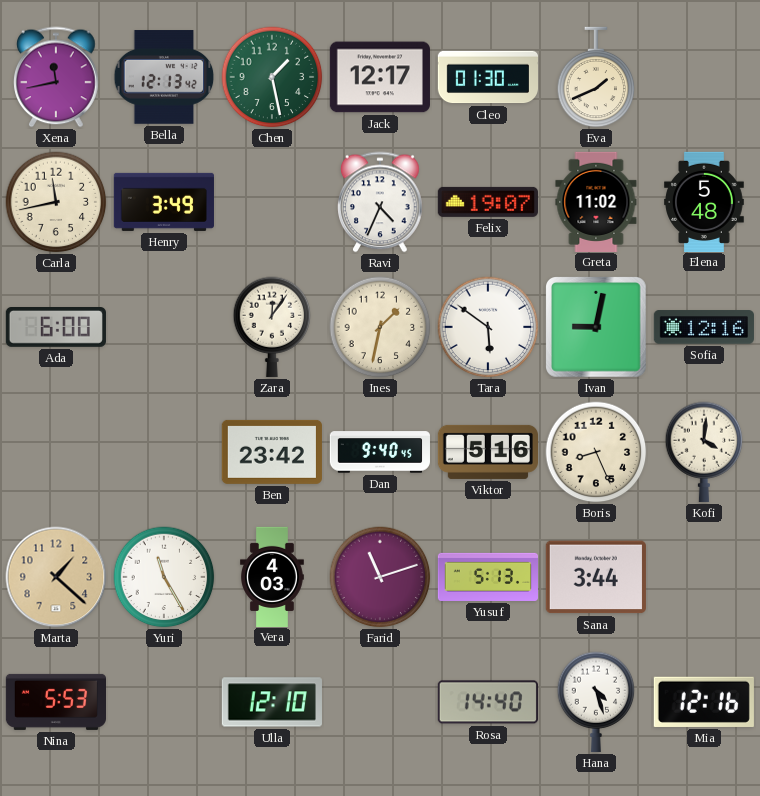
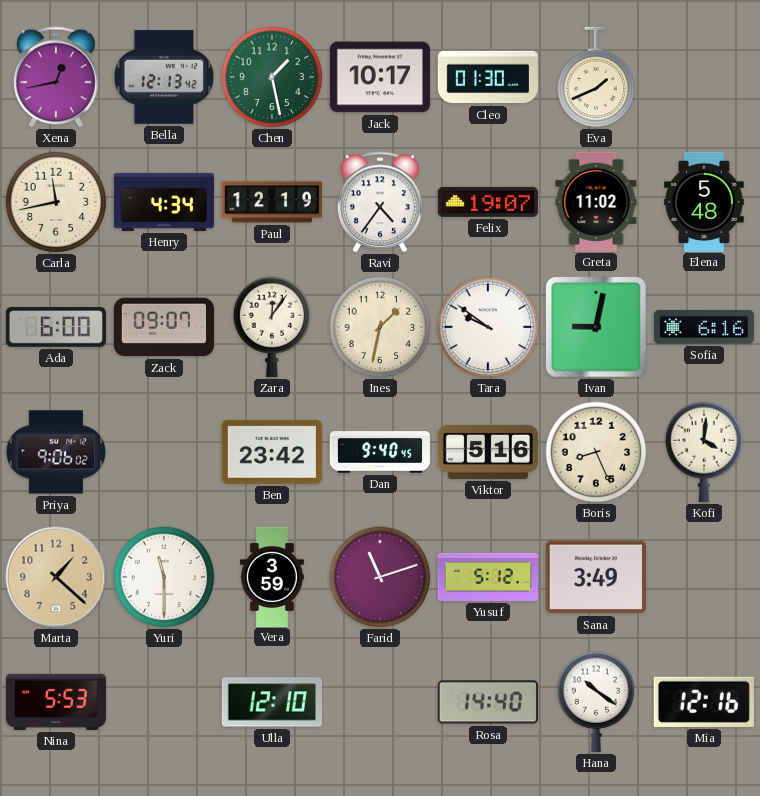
Xena: 11:43 -> 12:43
Jack: 12:17 -> 10:17
Henry: 3:49 -> 4:34
Paul: none -> 12:19
Ravi: 4:34 -> 4:36
Zack: none -> 09:07
Tara: 5:51 -> 9:51
Sofia: 12:16 -> 6:16
Priya: none -> 9:06
Yuri: 11:25 -> 11:30
Vera: 4:03 -> 3:59
Yusuf: 5:13 -> 5:12
Sana: 3:44 -> 3:49
Hana: 4:27 -> 10:21
